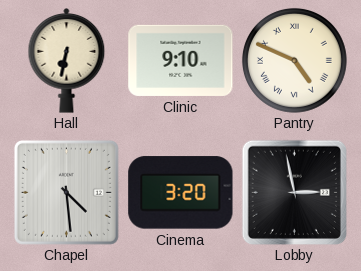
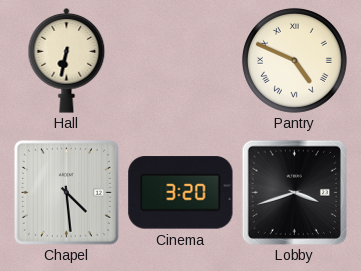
Clinic: 9:10 -> none
Lobby: 2:58 -> 3:42
